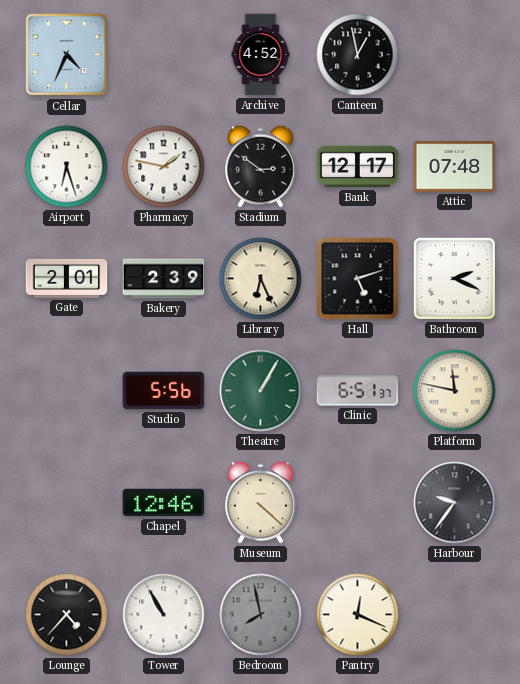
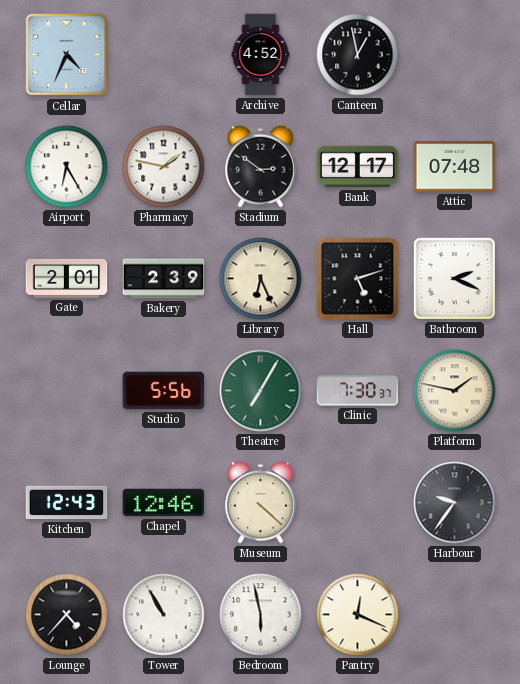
Airport: 6:27 -> 6:25
Theatre: 1:05 -> 7:05
Clinic: 6:51 -> 7:30
Platform: 11:47 -> 1:47
Kitchen: none -> 12:43
Bedroom: 7:58 -> 5:58
Bedroom dial: grey -> white
